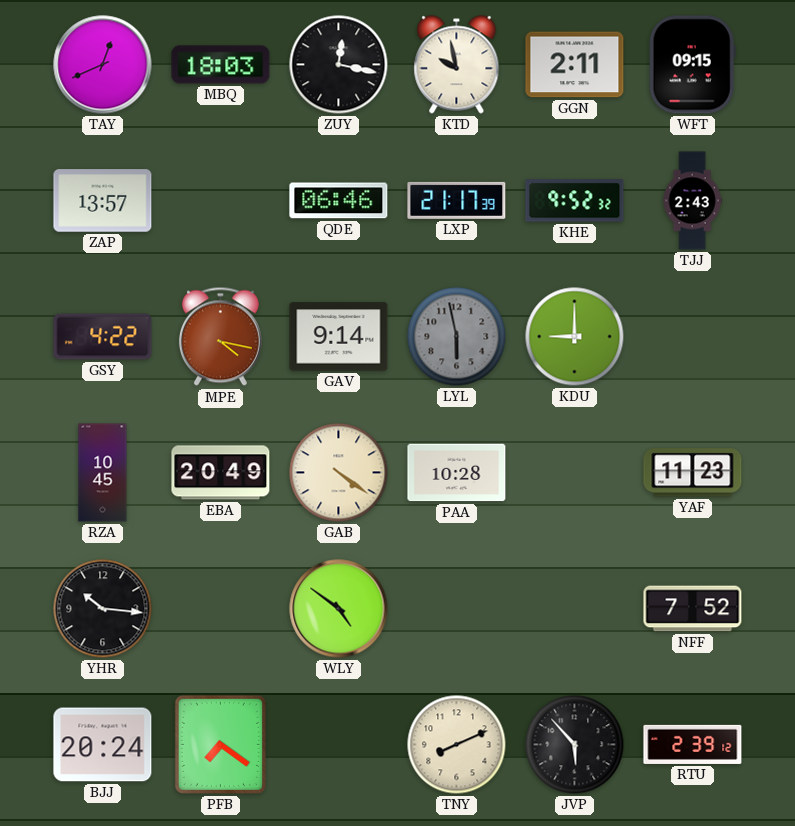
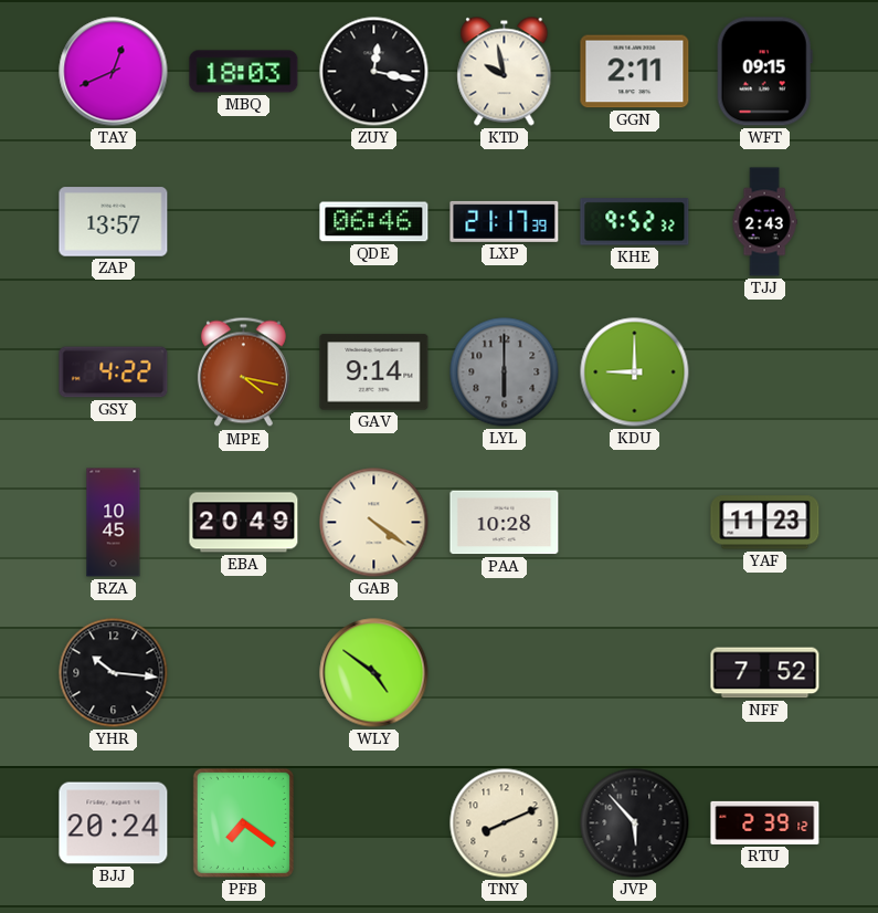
LYL: 5:58 -> 6:00
